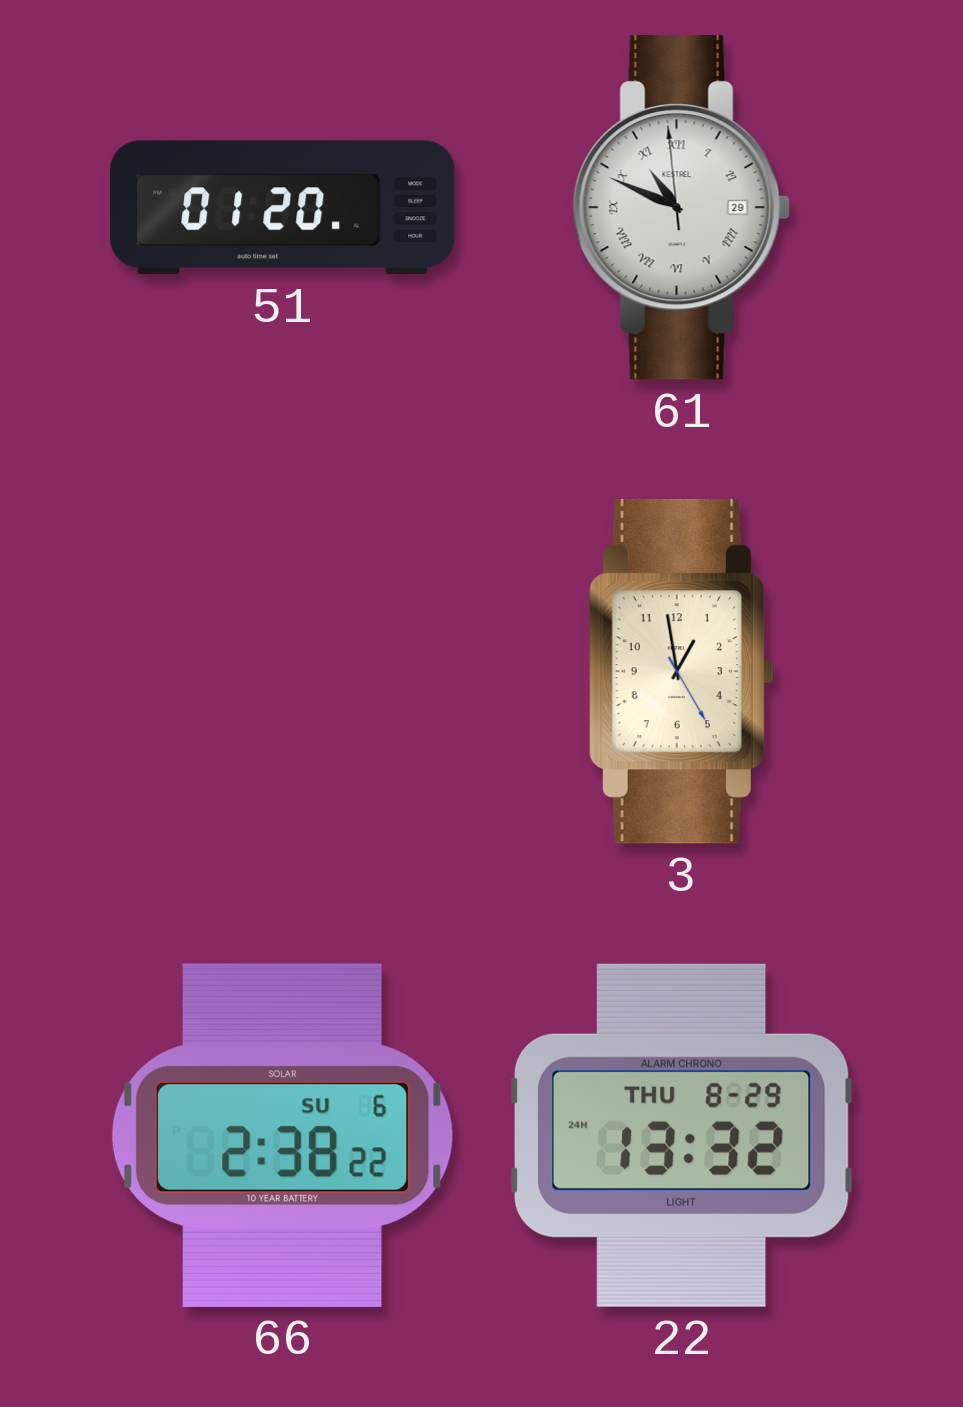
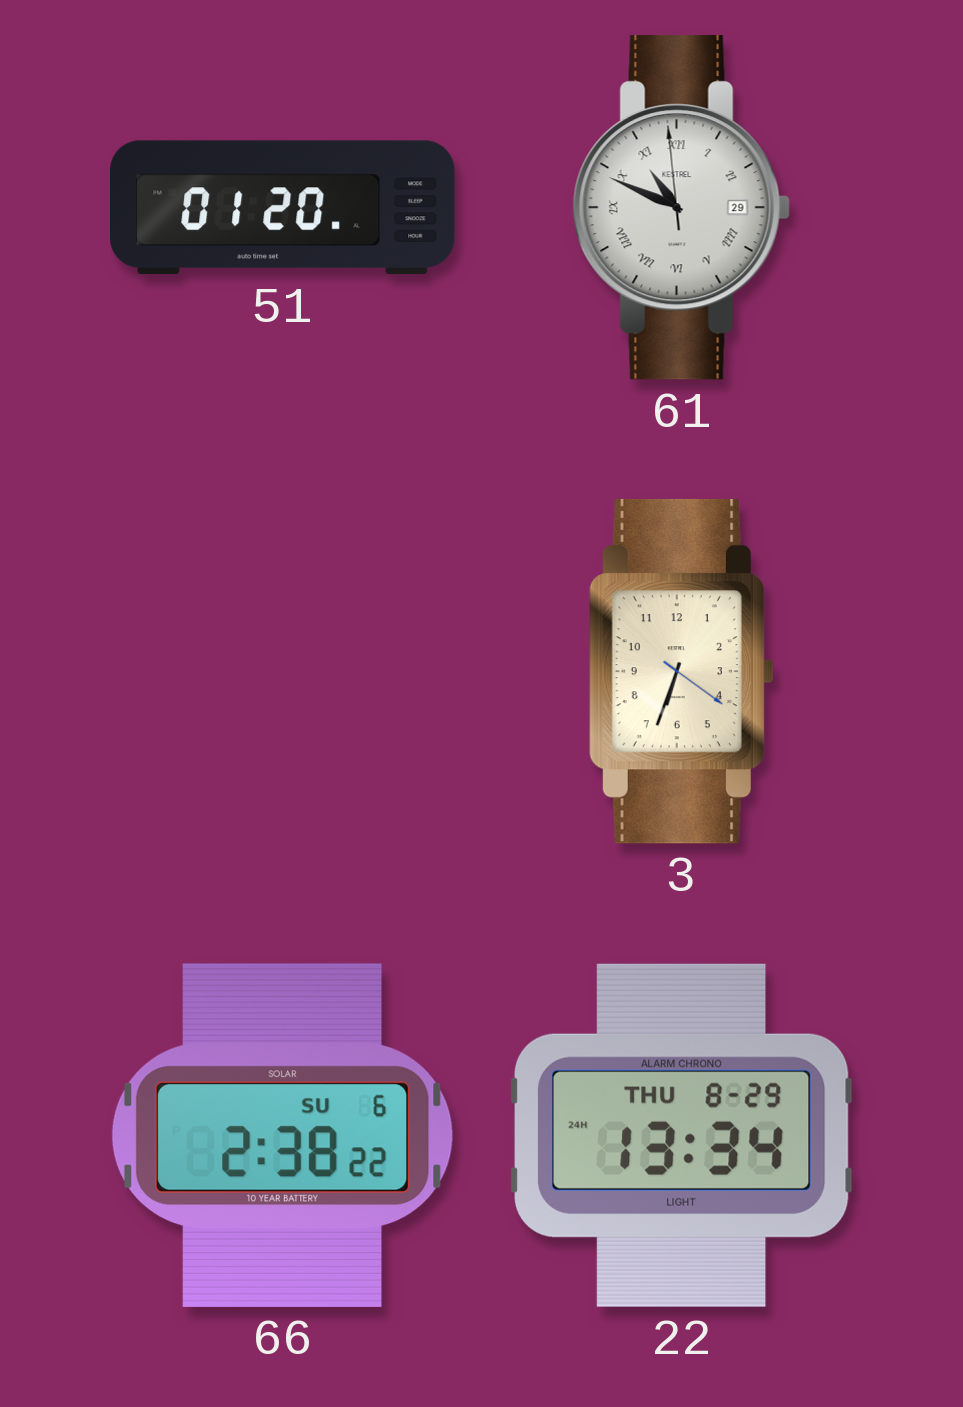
3: 12:58 -> 6:33
22: 13:32 -> 13:34
